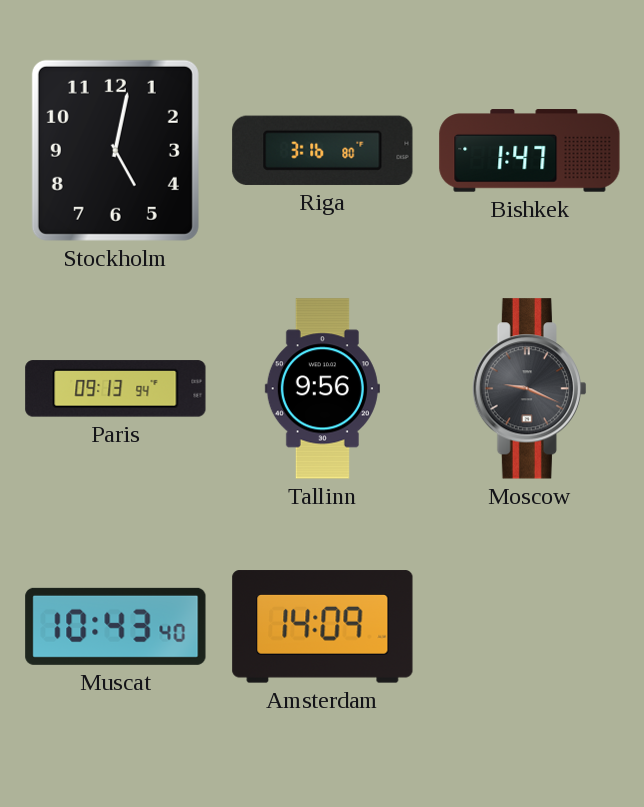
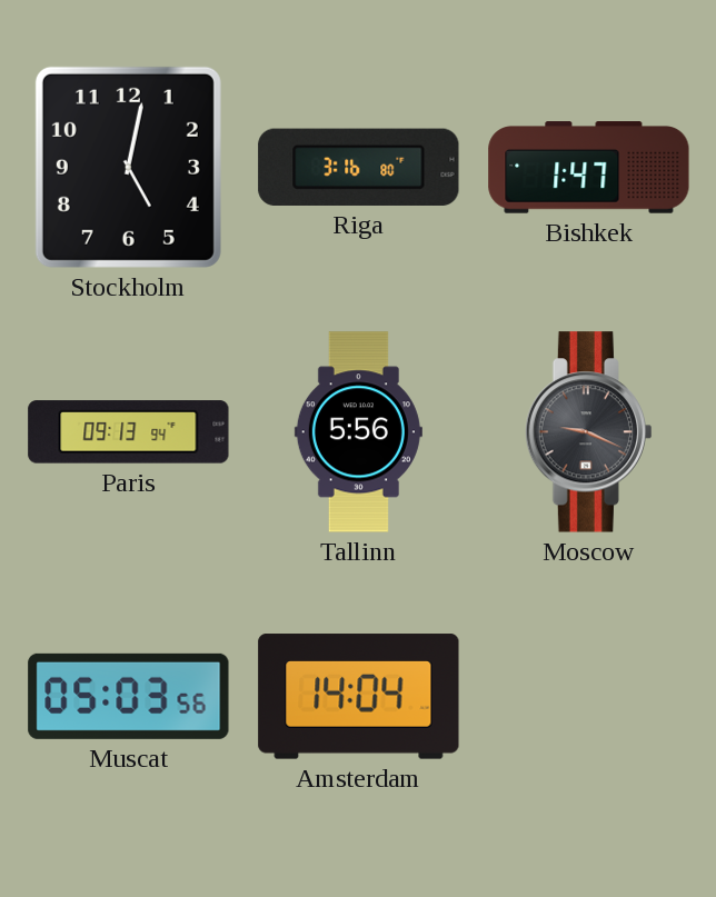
Tallinn: 9:56 -> 5:56
Muscat: 10:43 -> 05:03
Amsterdam: 14:09 -> 14:04
